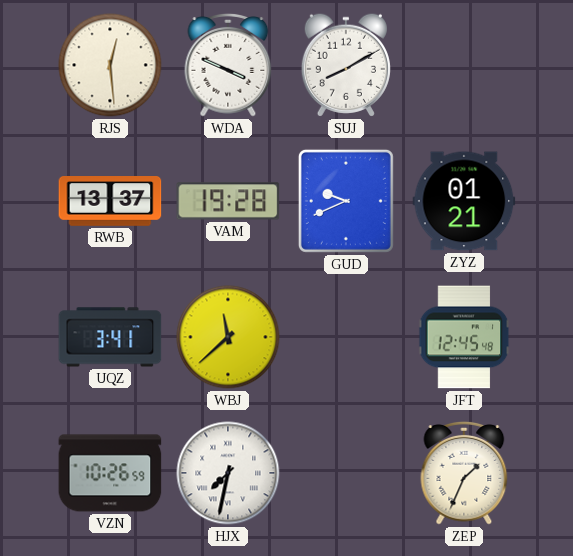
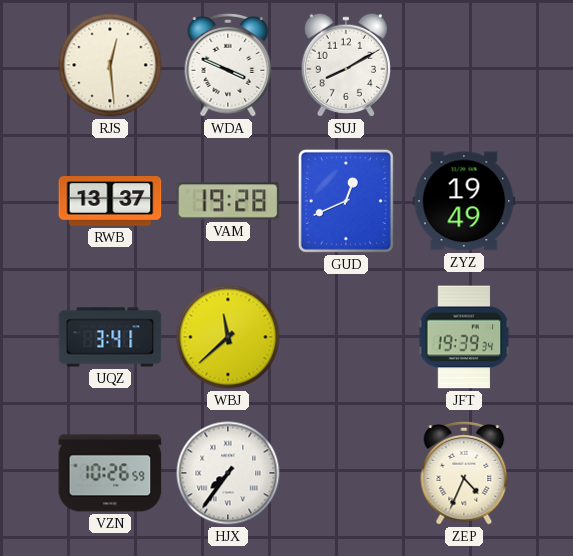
GUD: 9:41 -> 12:41
ZYZ: 01:21 -> 19:49
JFT: 12:45 -> 19:39
HJX: 7:32 -> 7:36
ZEP: 1:34 -> 4:34
